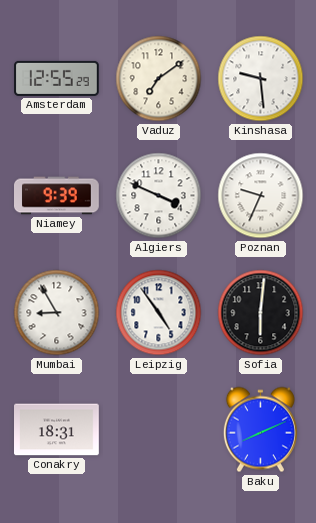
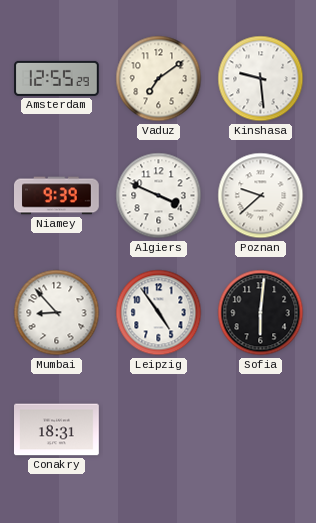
Poznan: 9:34 -> 9:38
Mumbai: 8:55 -> 8:53
Baku: 8:11 -> none
